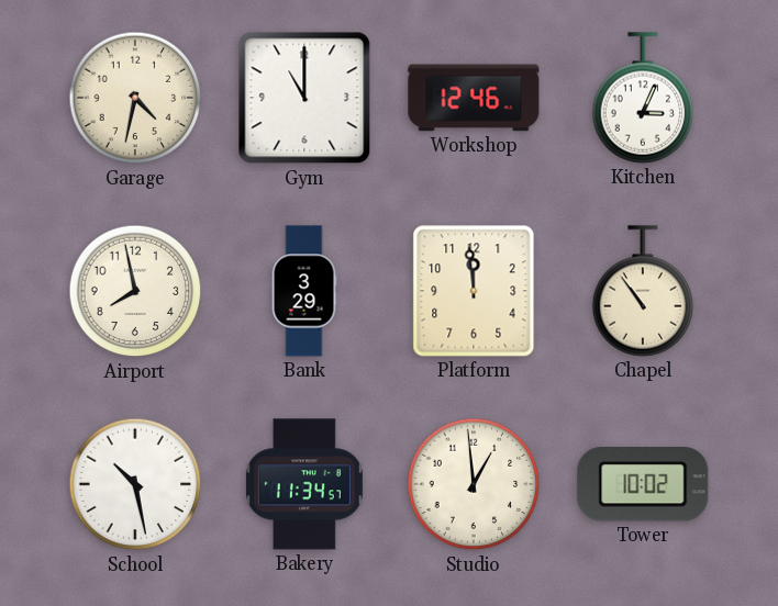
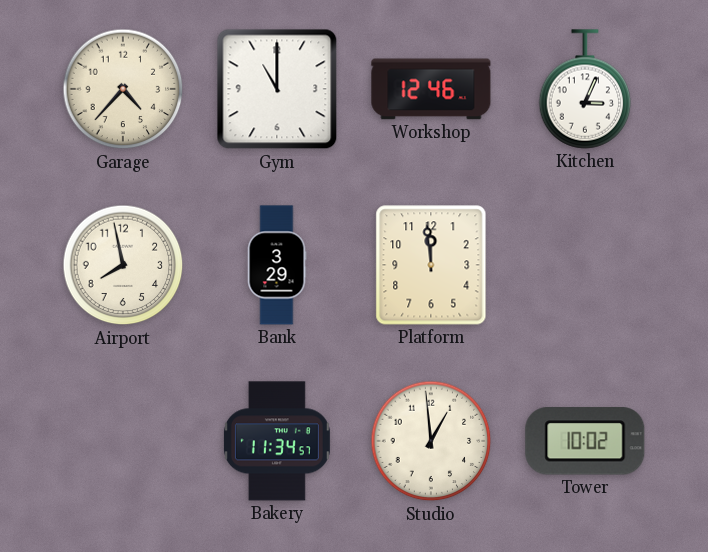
Garage: 4:32 -> 4:37
Chapel: 10:54 -> none
School: 10:28 -> none
